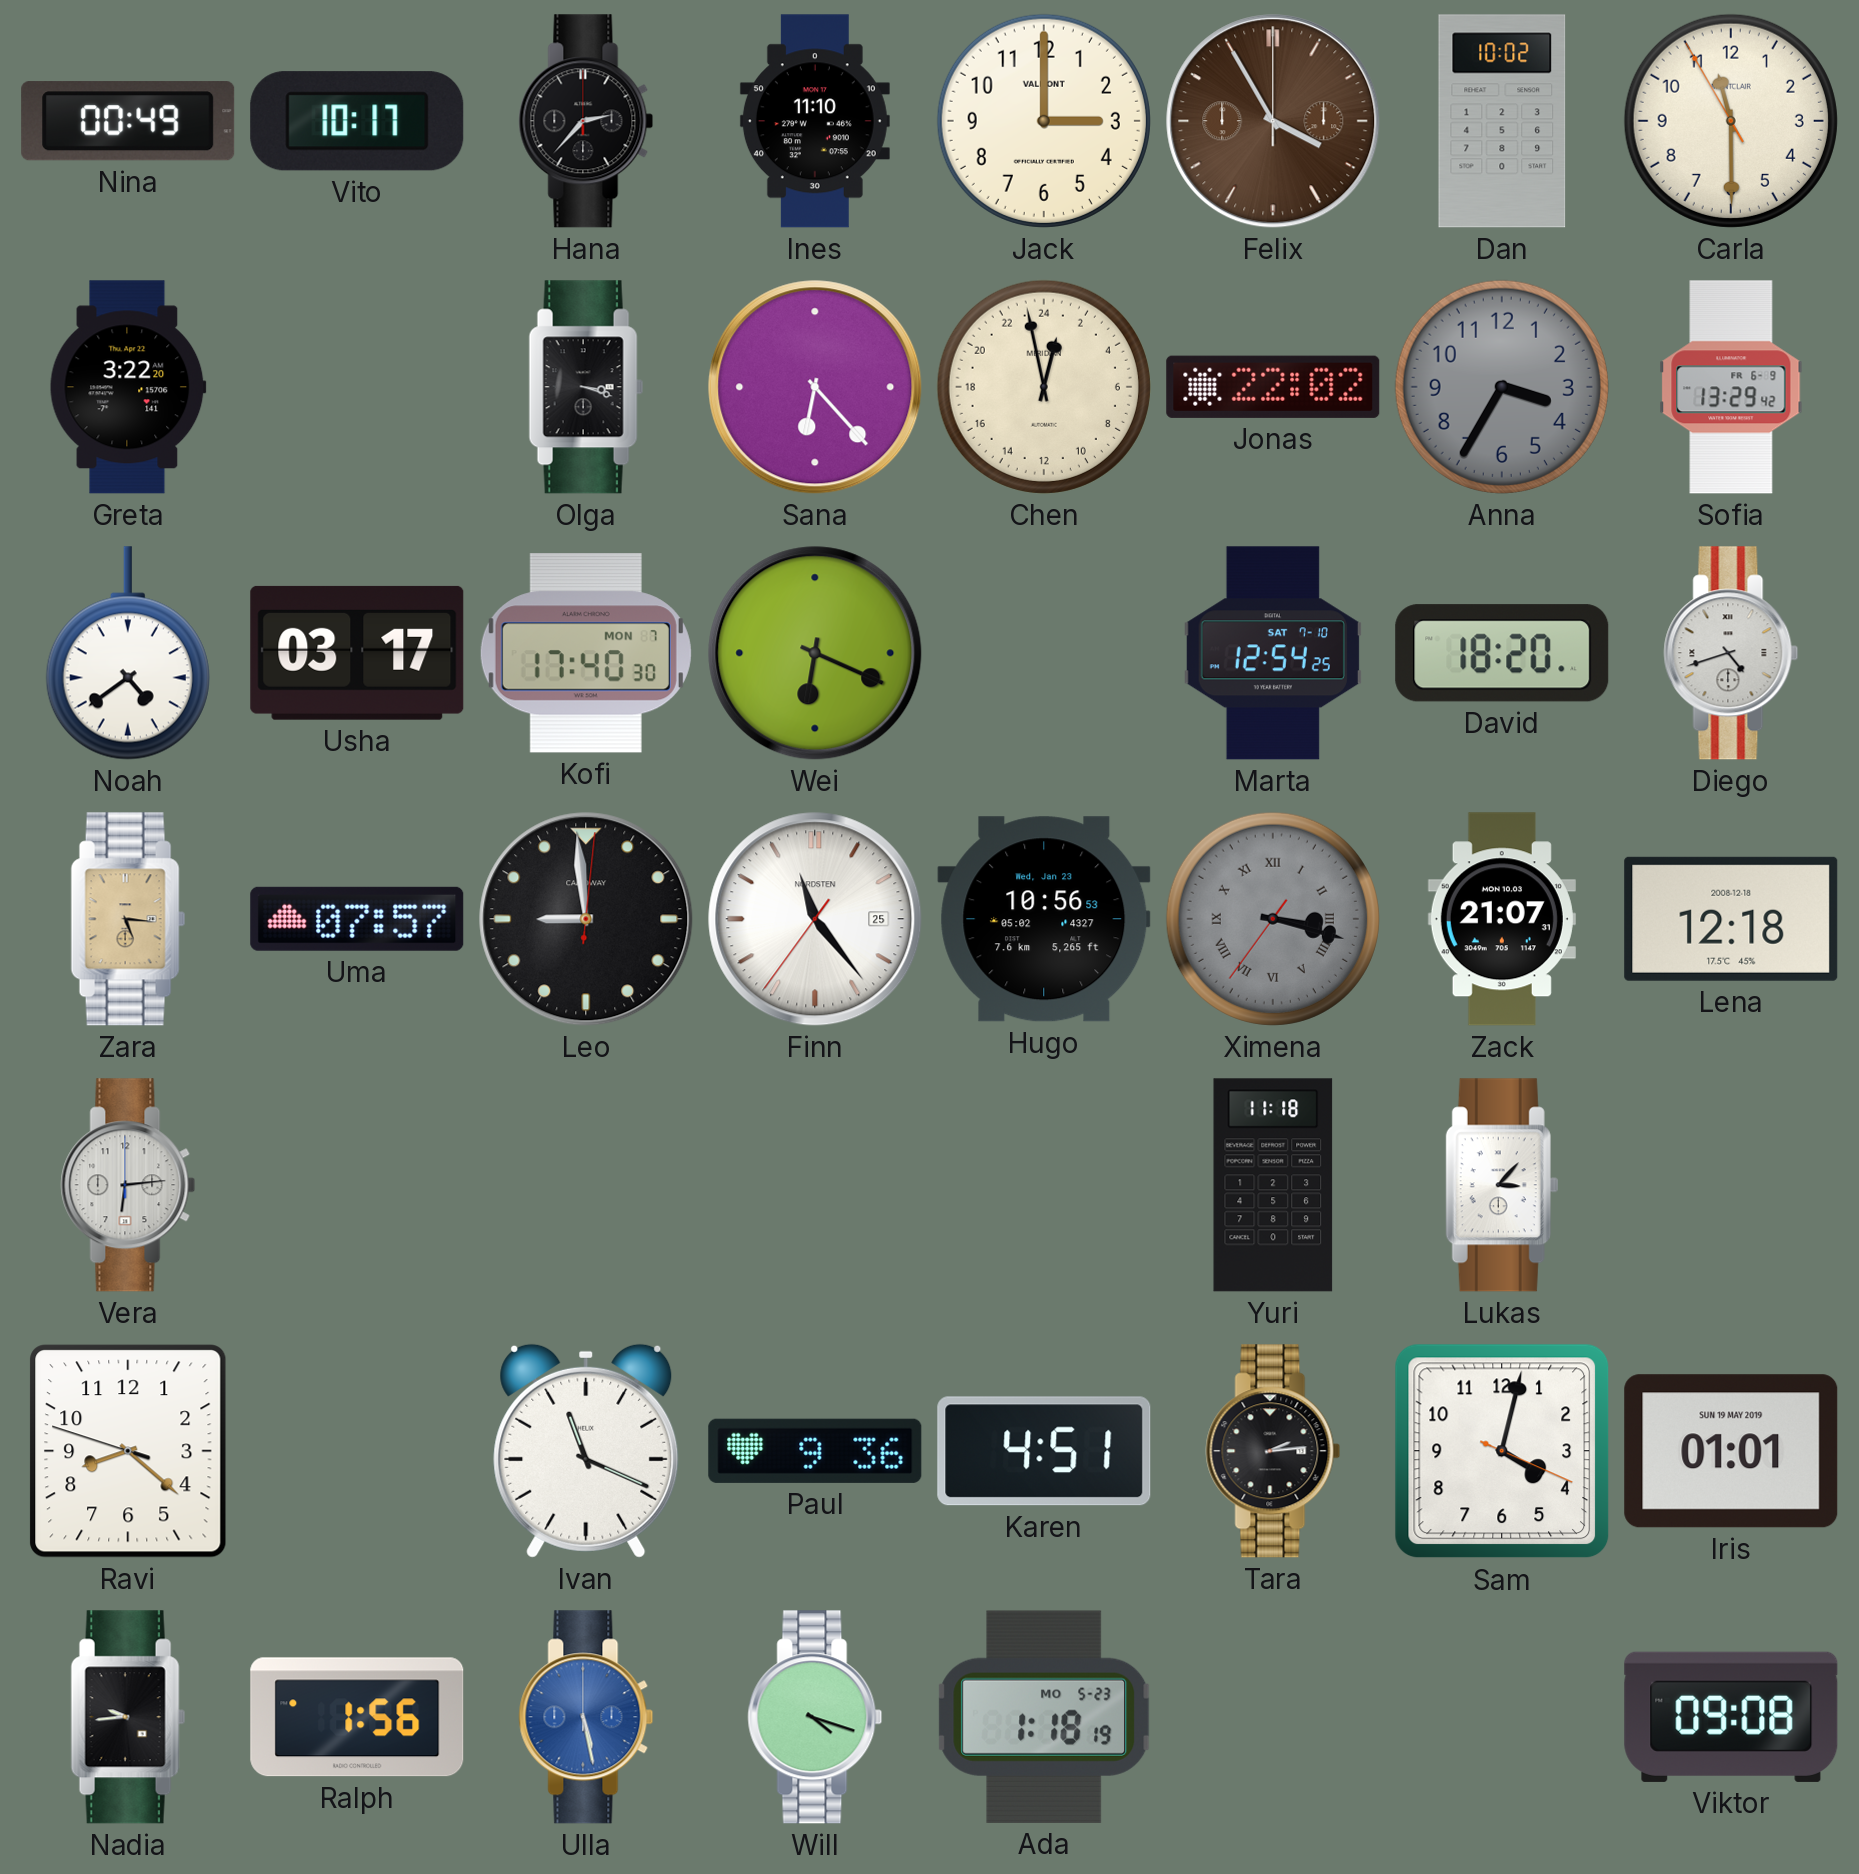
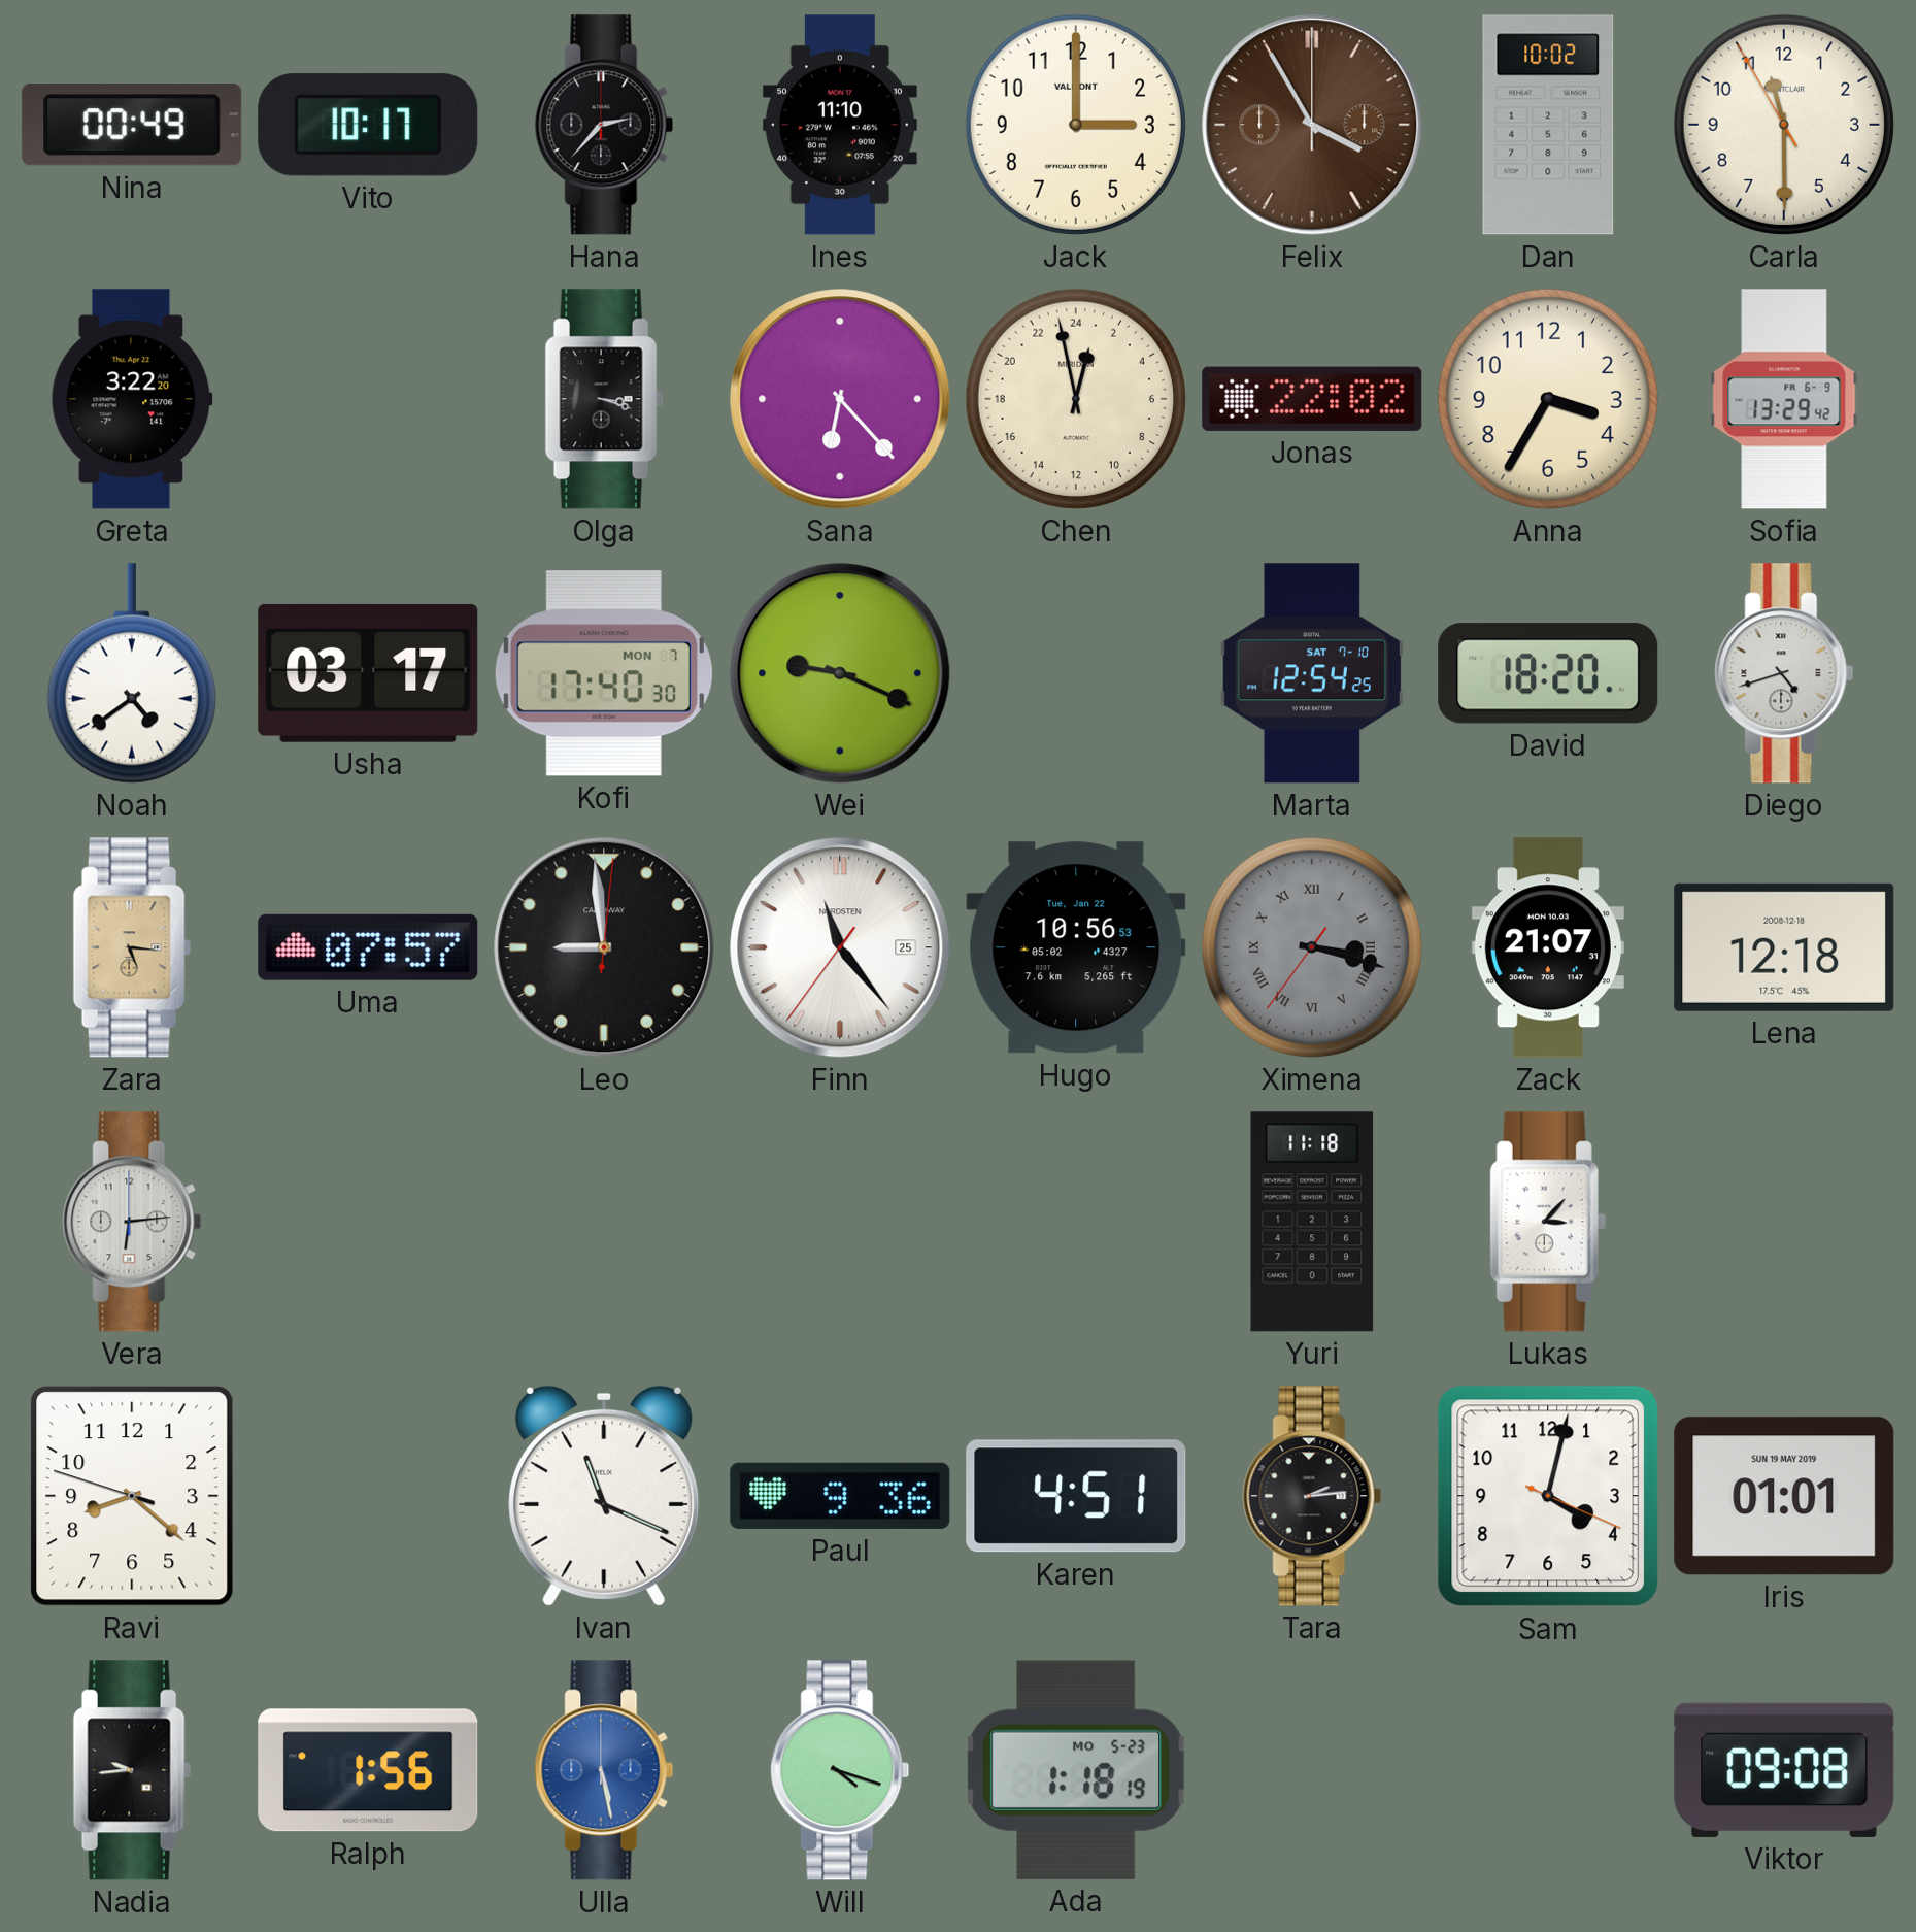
Anna dial: grey -> cream
Wei: 6:19 -> 9:19
Hugo date: Wed, Jan 23 -> Tue, Jan 22
